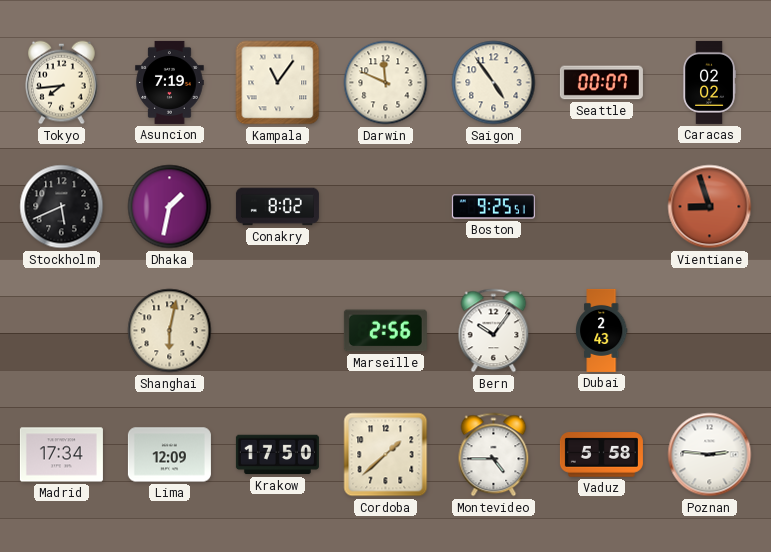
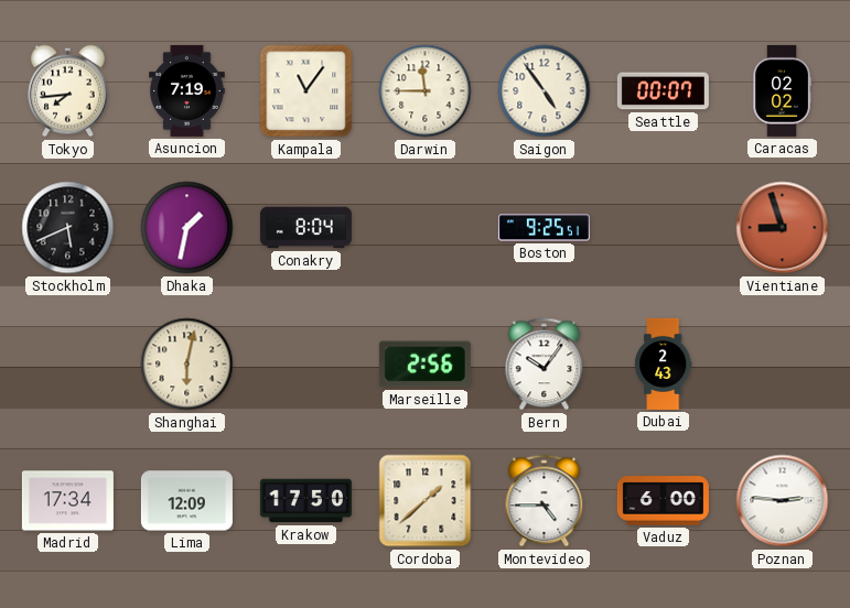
Darwin: 11:49 -> 11:45
Conakry: 8:02 -> 8:04
Vaduz: 5:58 -> 6:00
